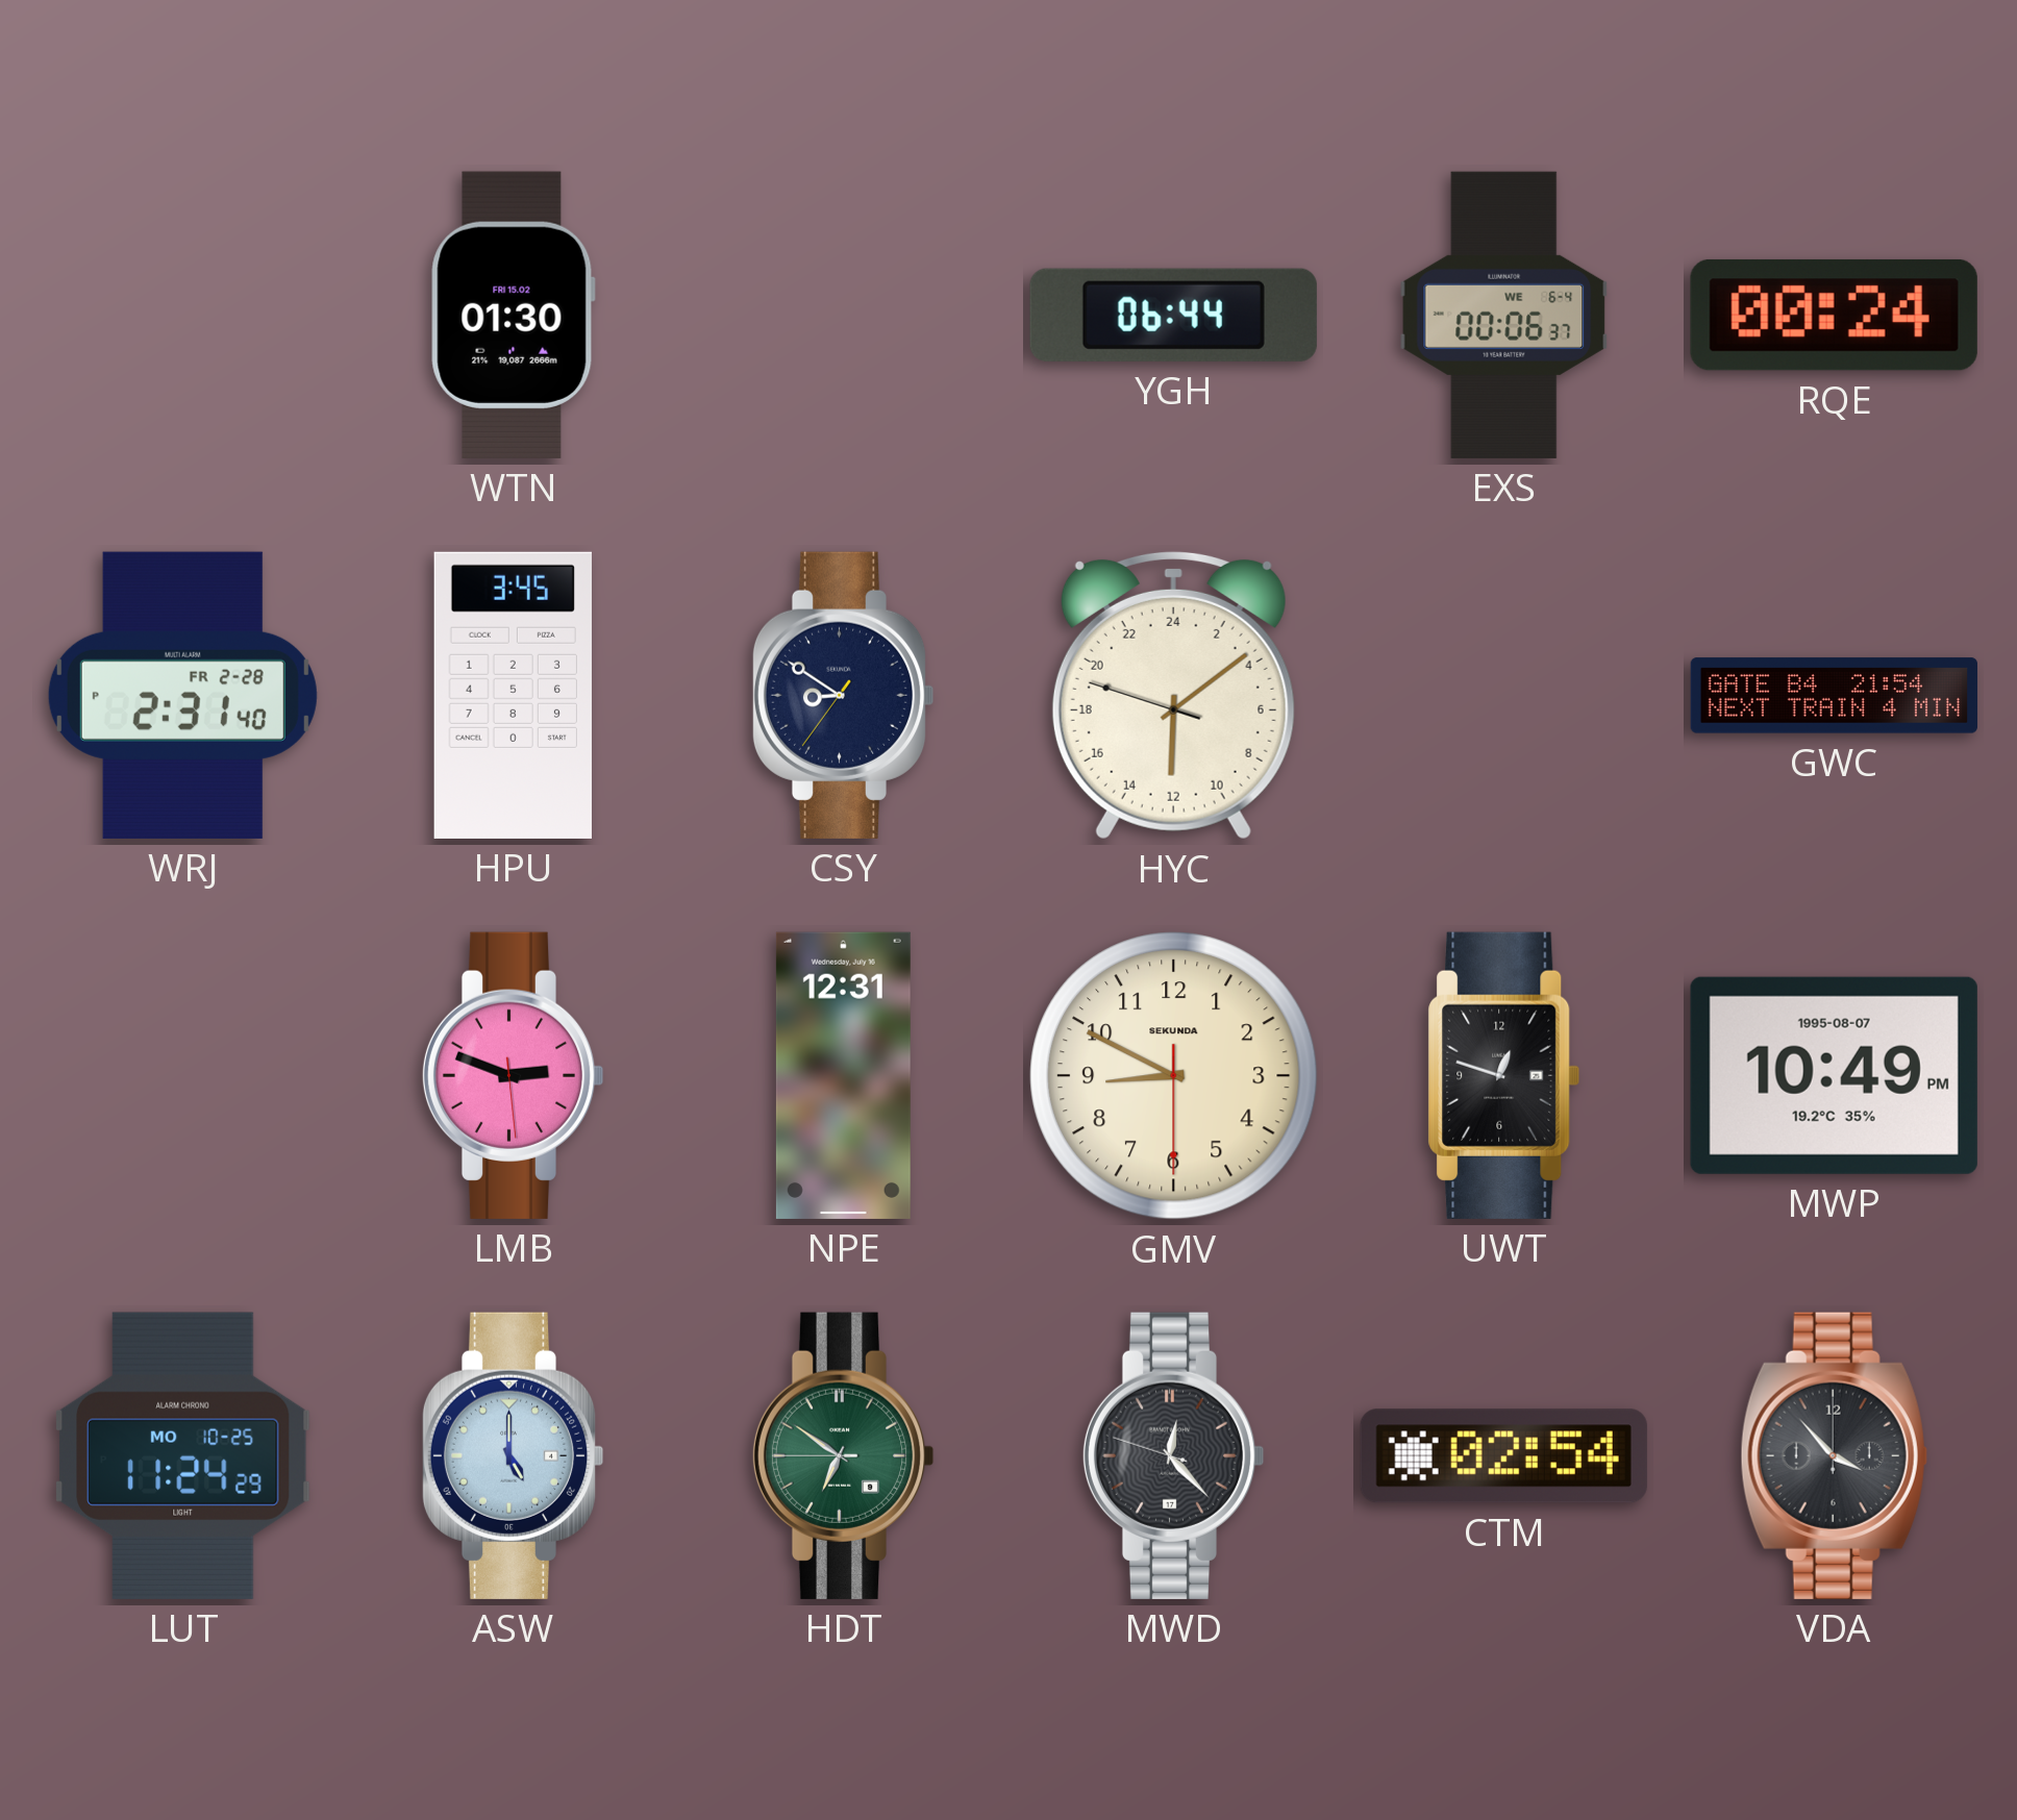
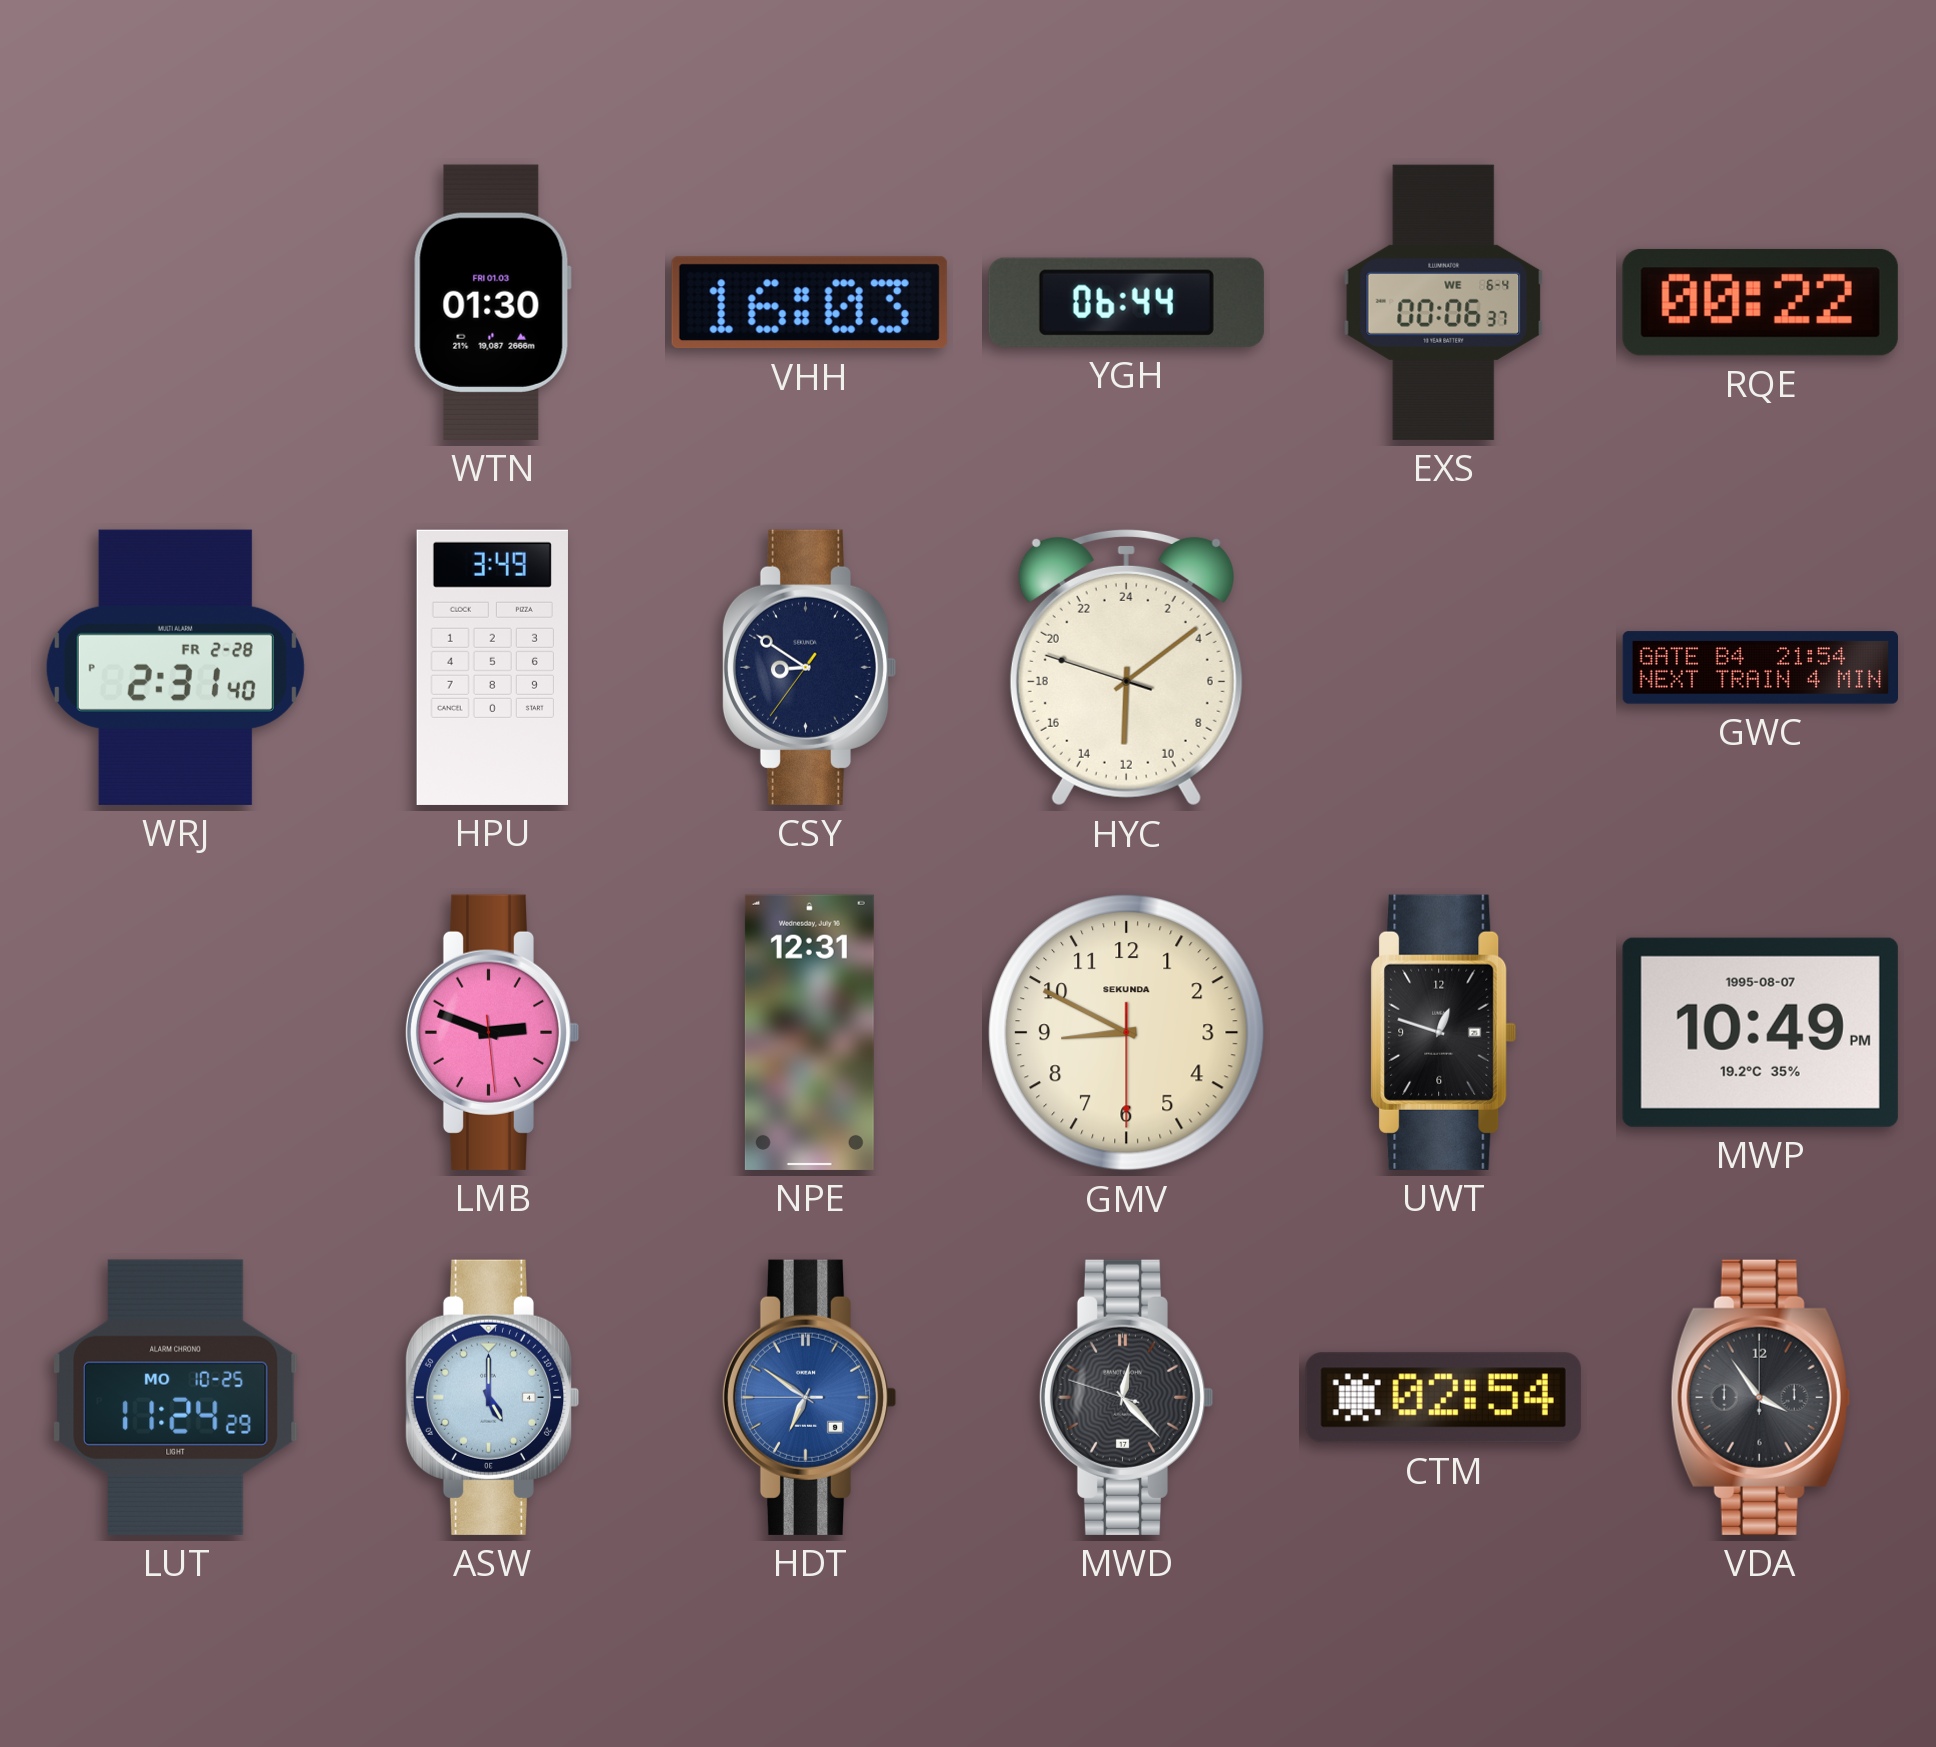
WTN date: FRI 15.02 -> FRI 01.03
VHH: none -> 16:03
RQE: 00:24 -> 00:22
HPU: 3:45 -> 3:49
HDT dial: green -> blue
VDA: 3:53 -> 3:54
